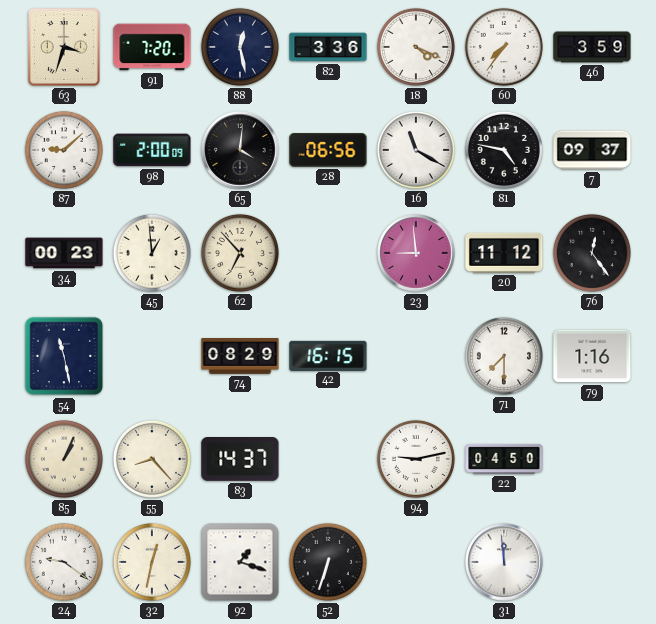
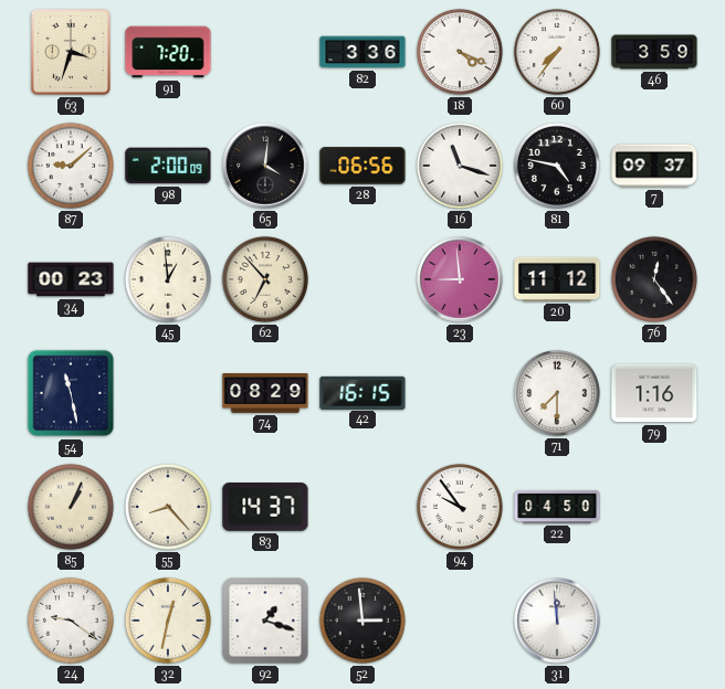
88: 12:28 -> none
16: 11:20 -> 11:18
94: 9:13 -> 9:54
52: 6:33 -> 2:59
